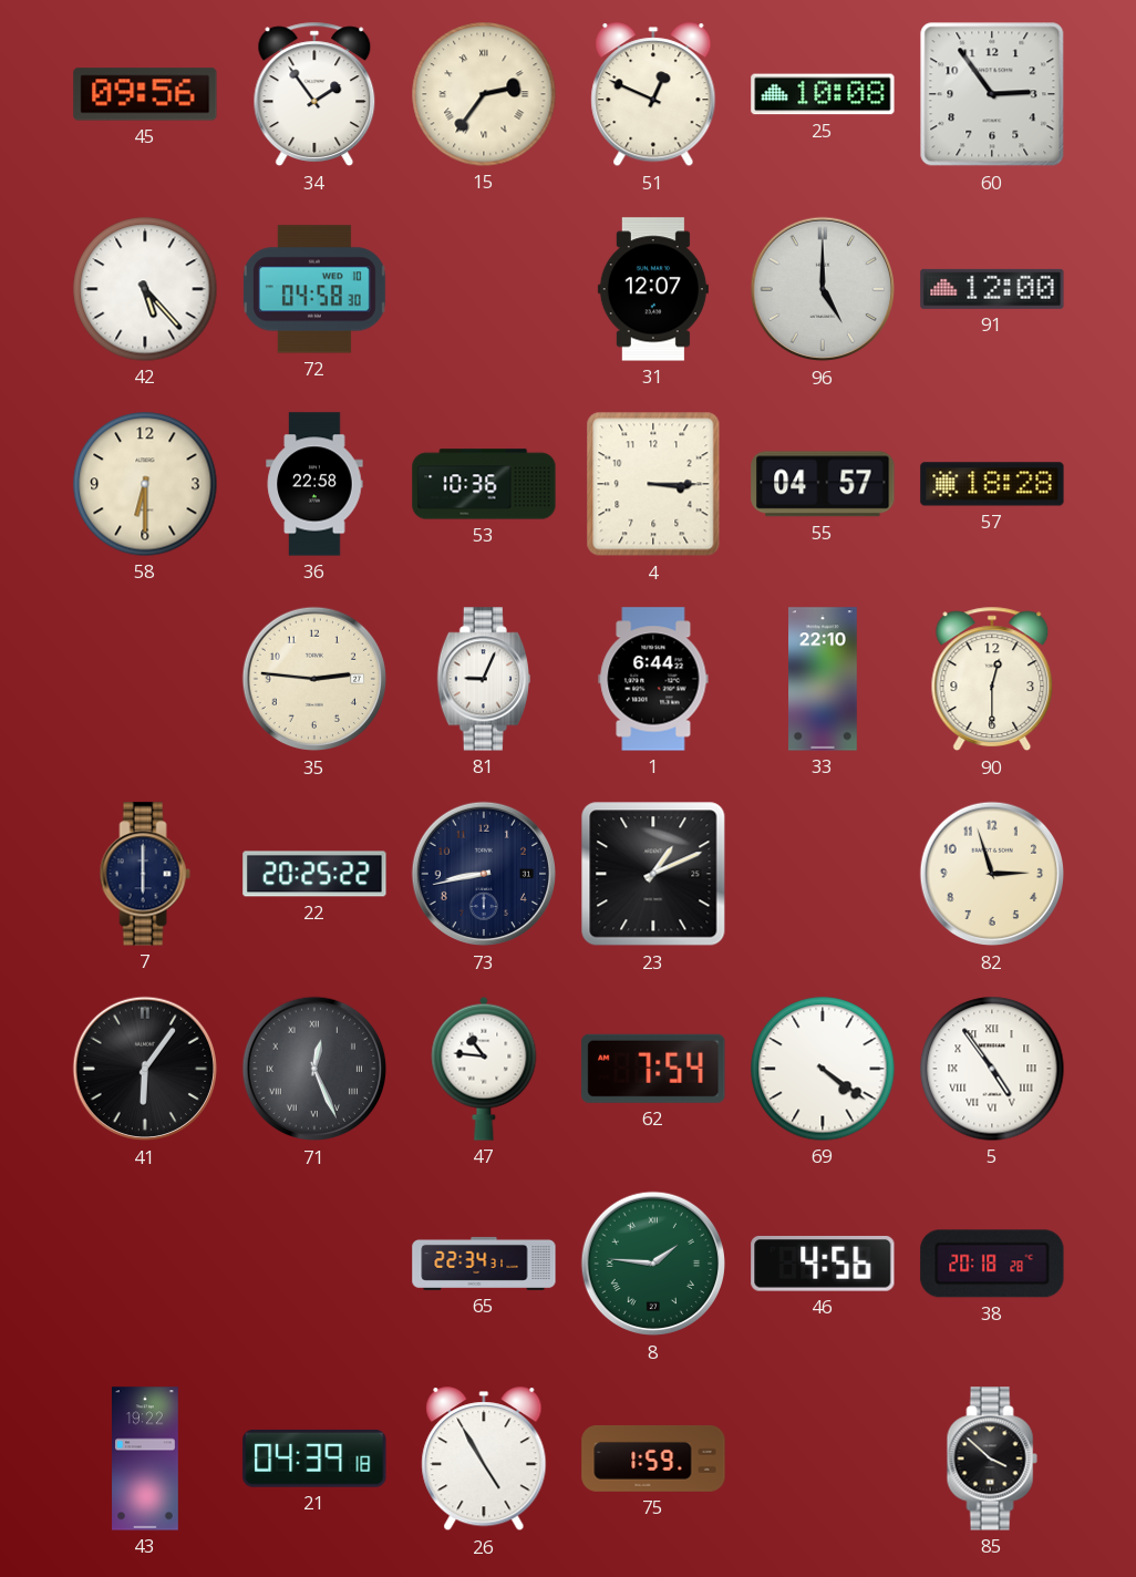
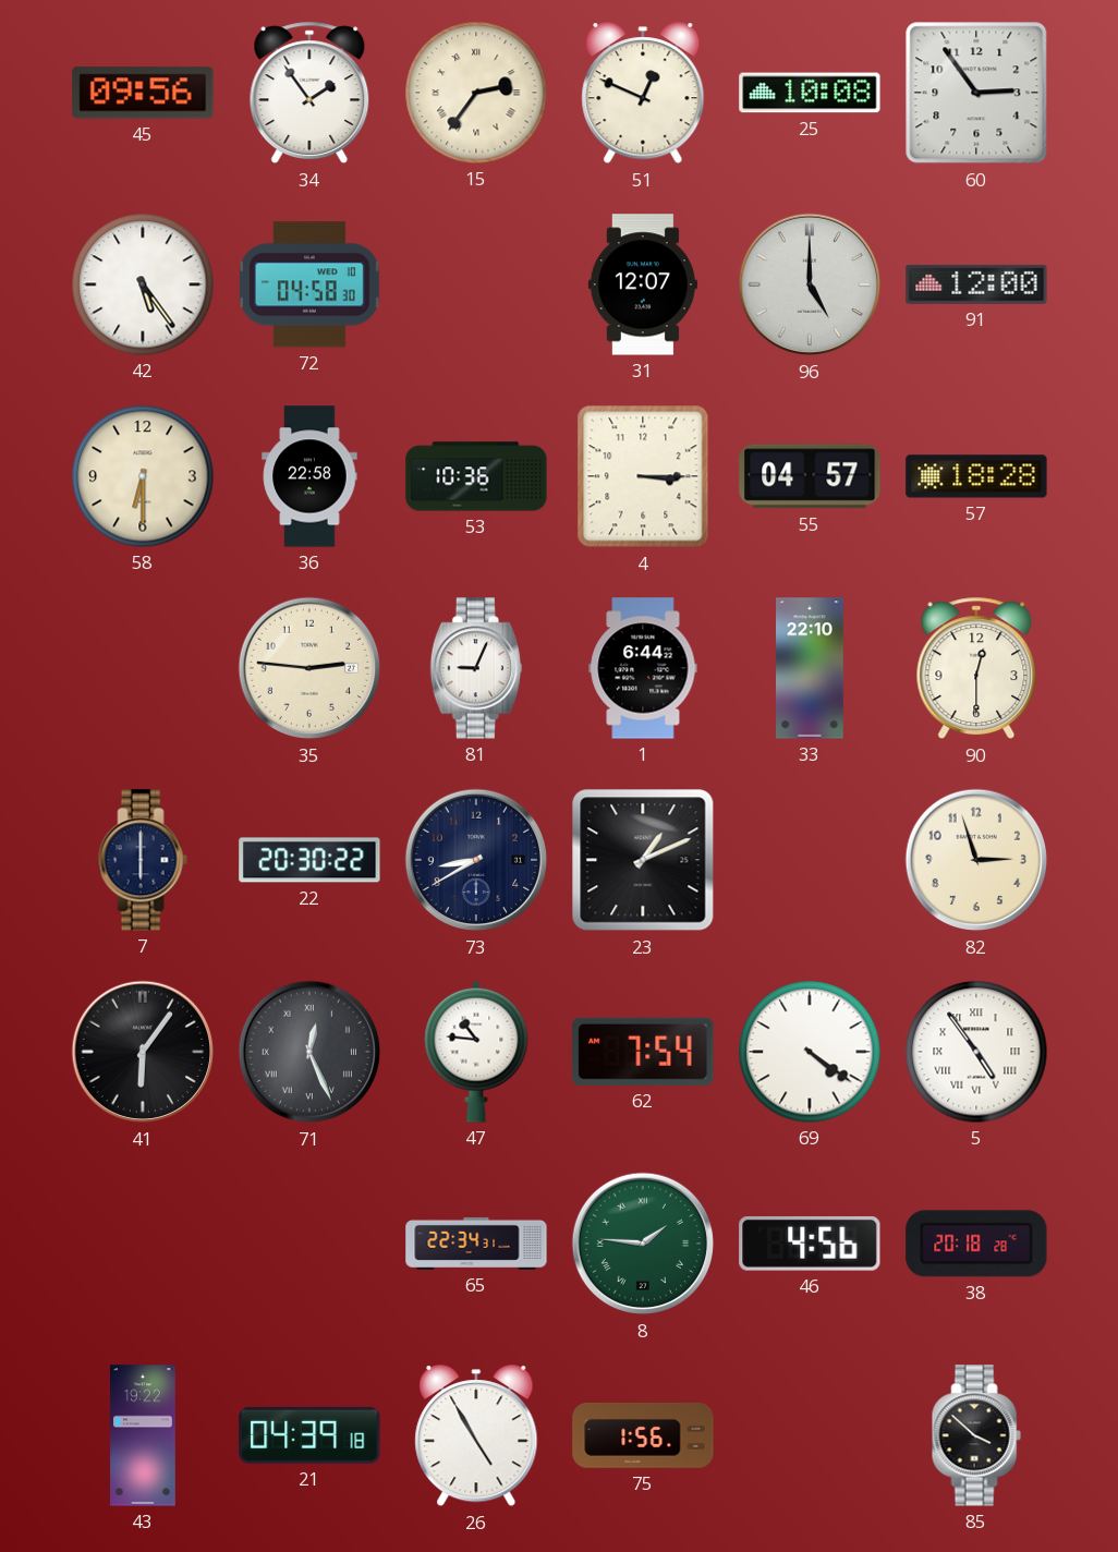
42: 5:23 -> 5:24
22: 20:25 -> 20:30
73: 8:43 -> 8:40
75: 1:59 -> 1:56
